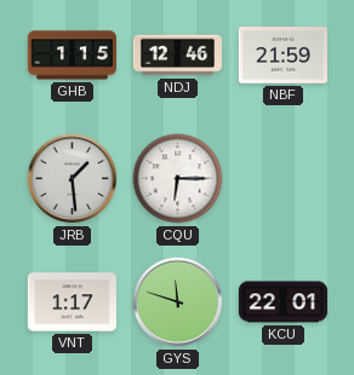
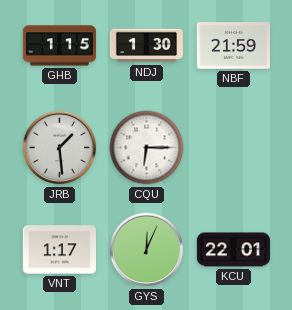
NDJ: 12:46 -> 1:30
GYS: 11:48 -> 12:04
